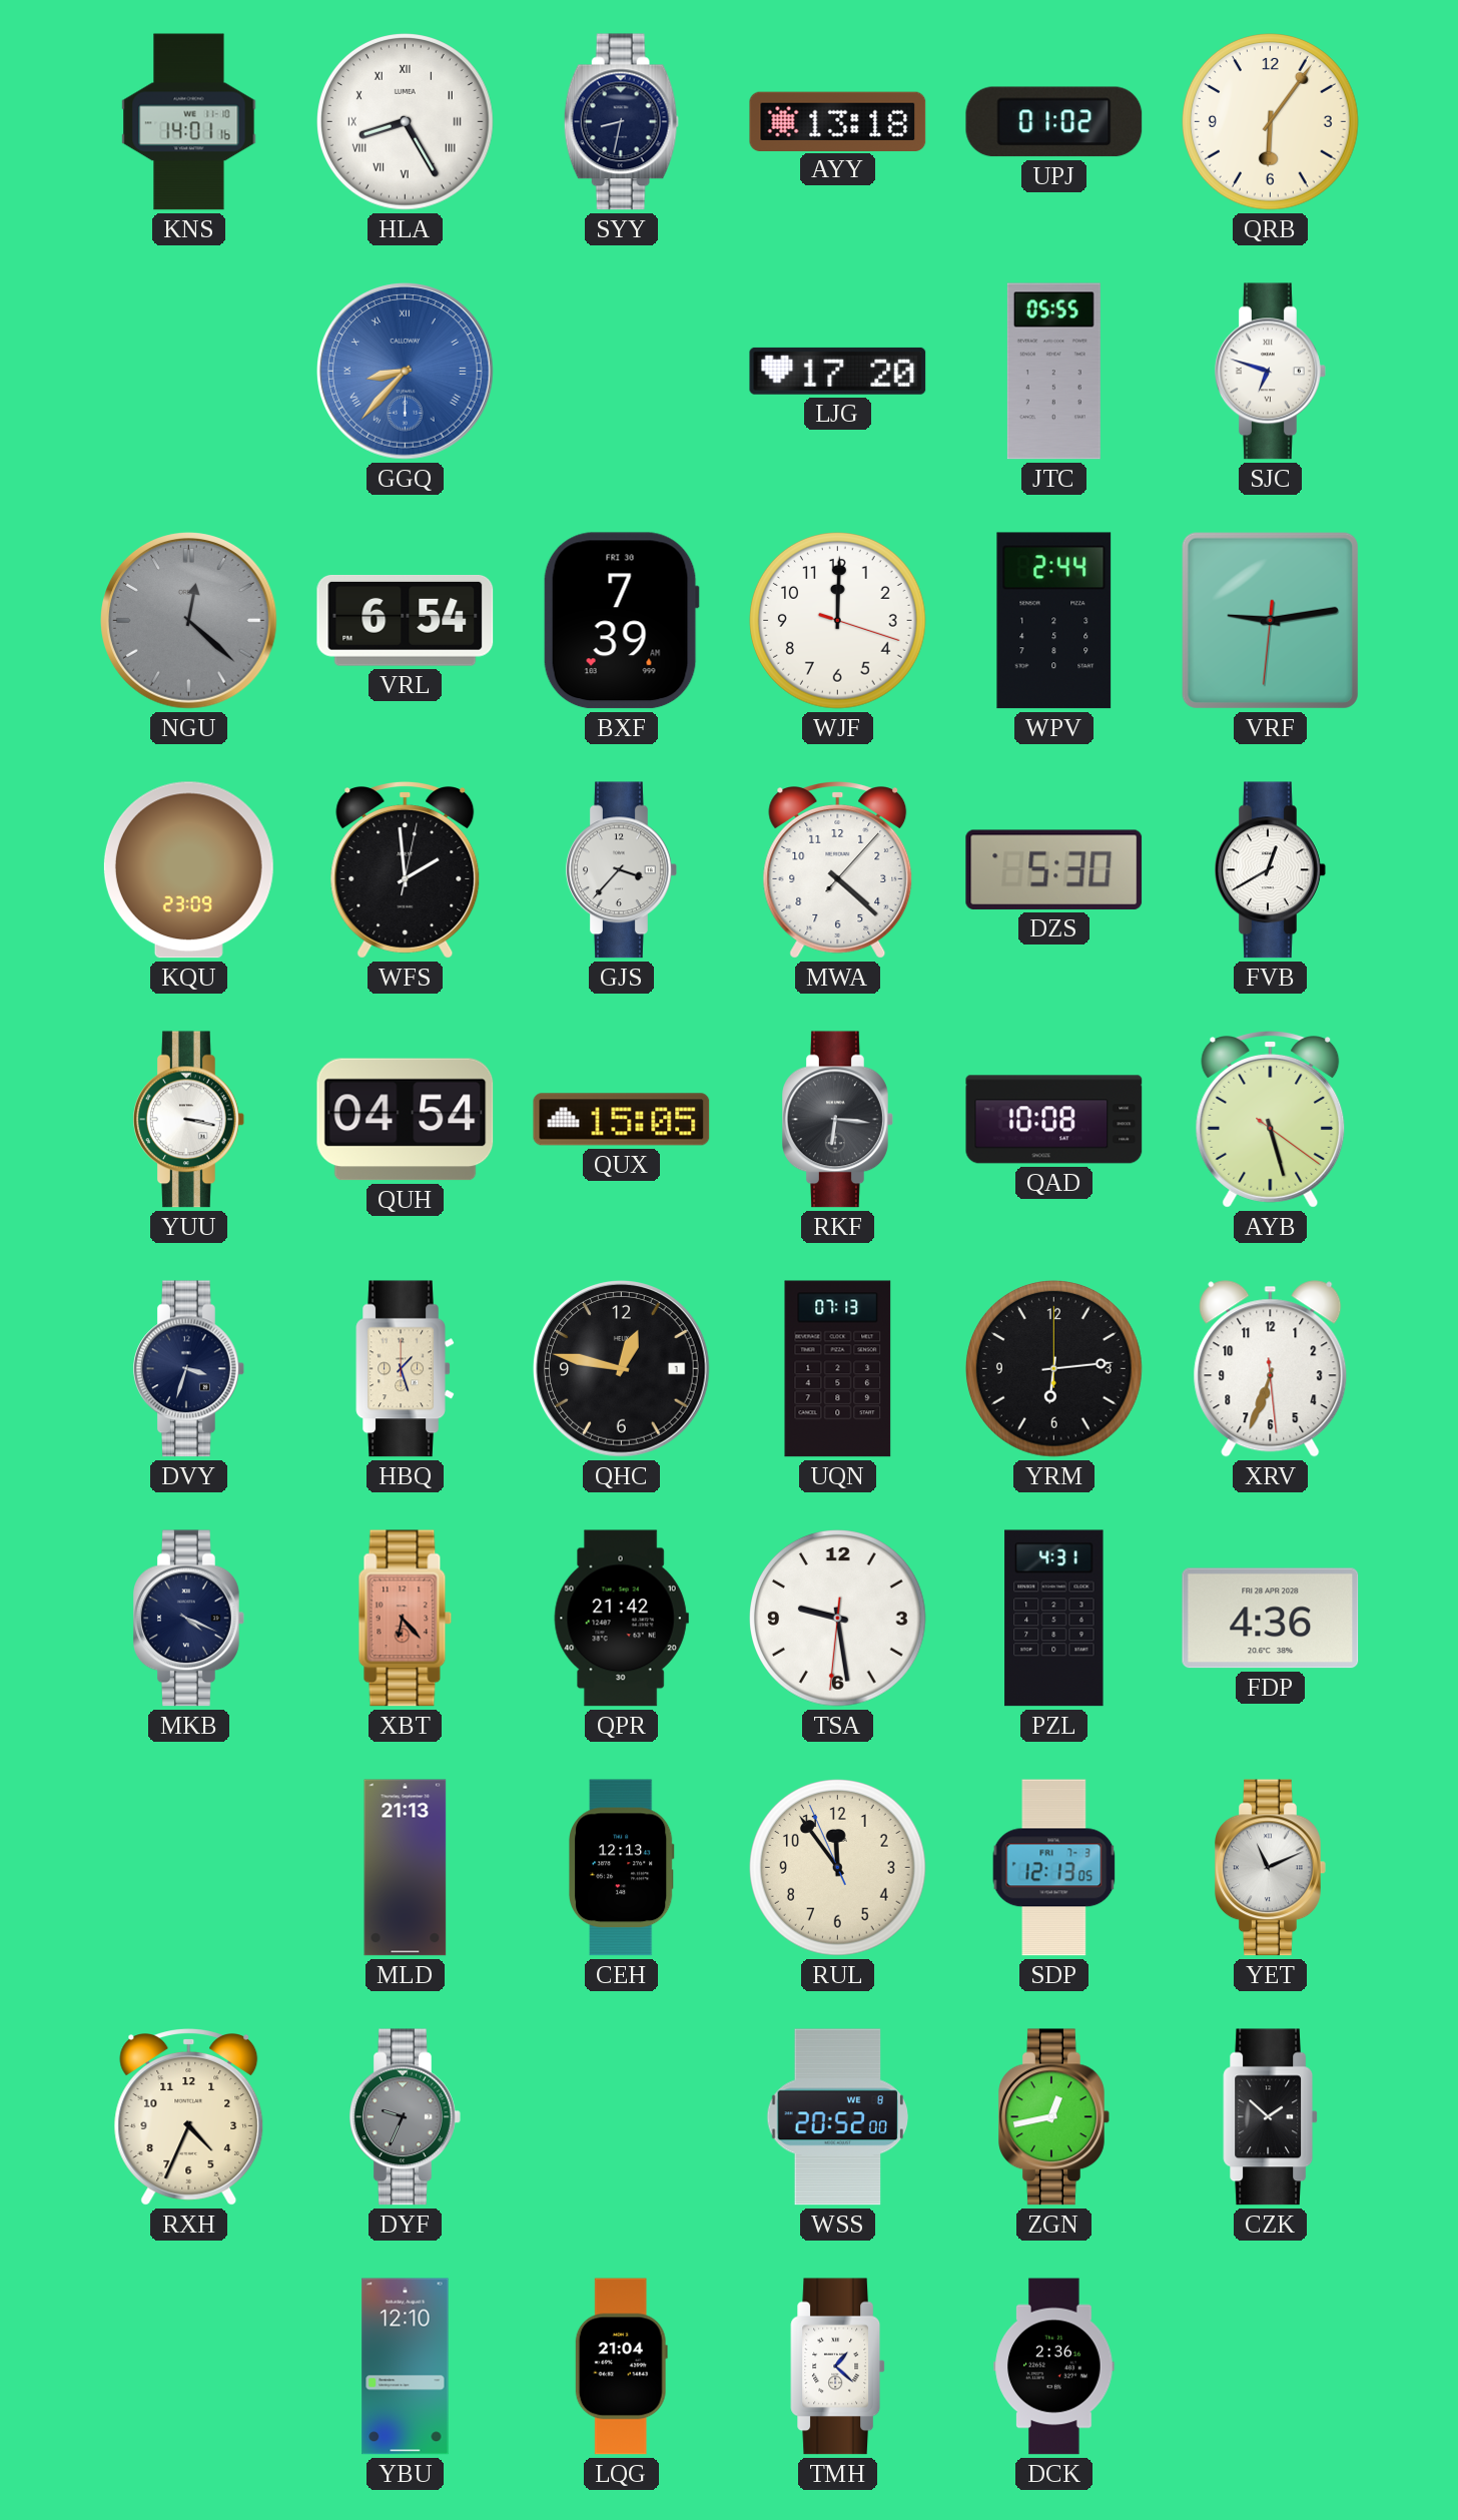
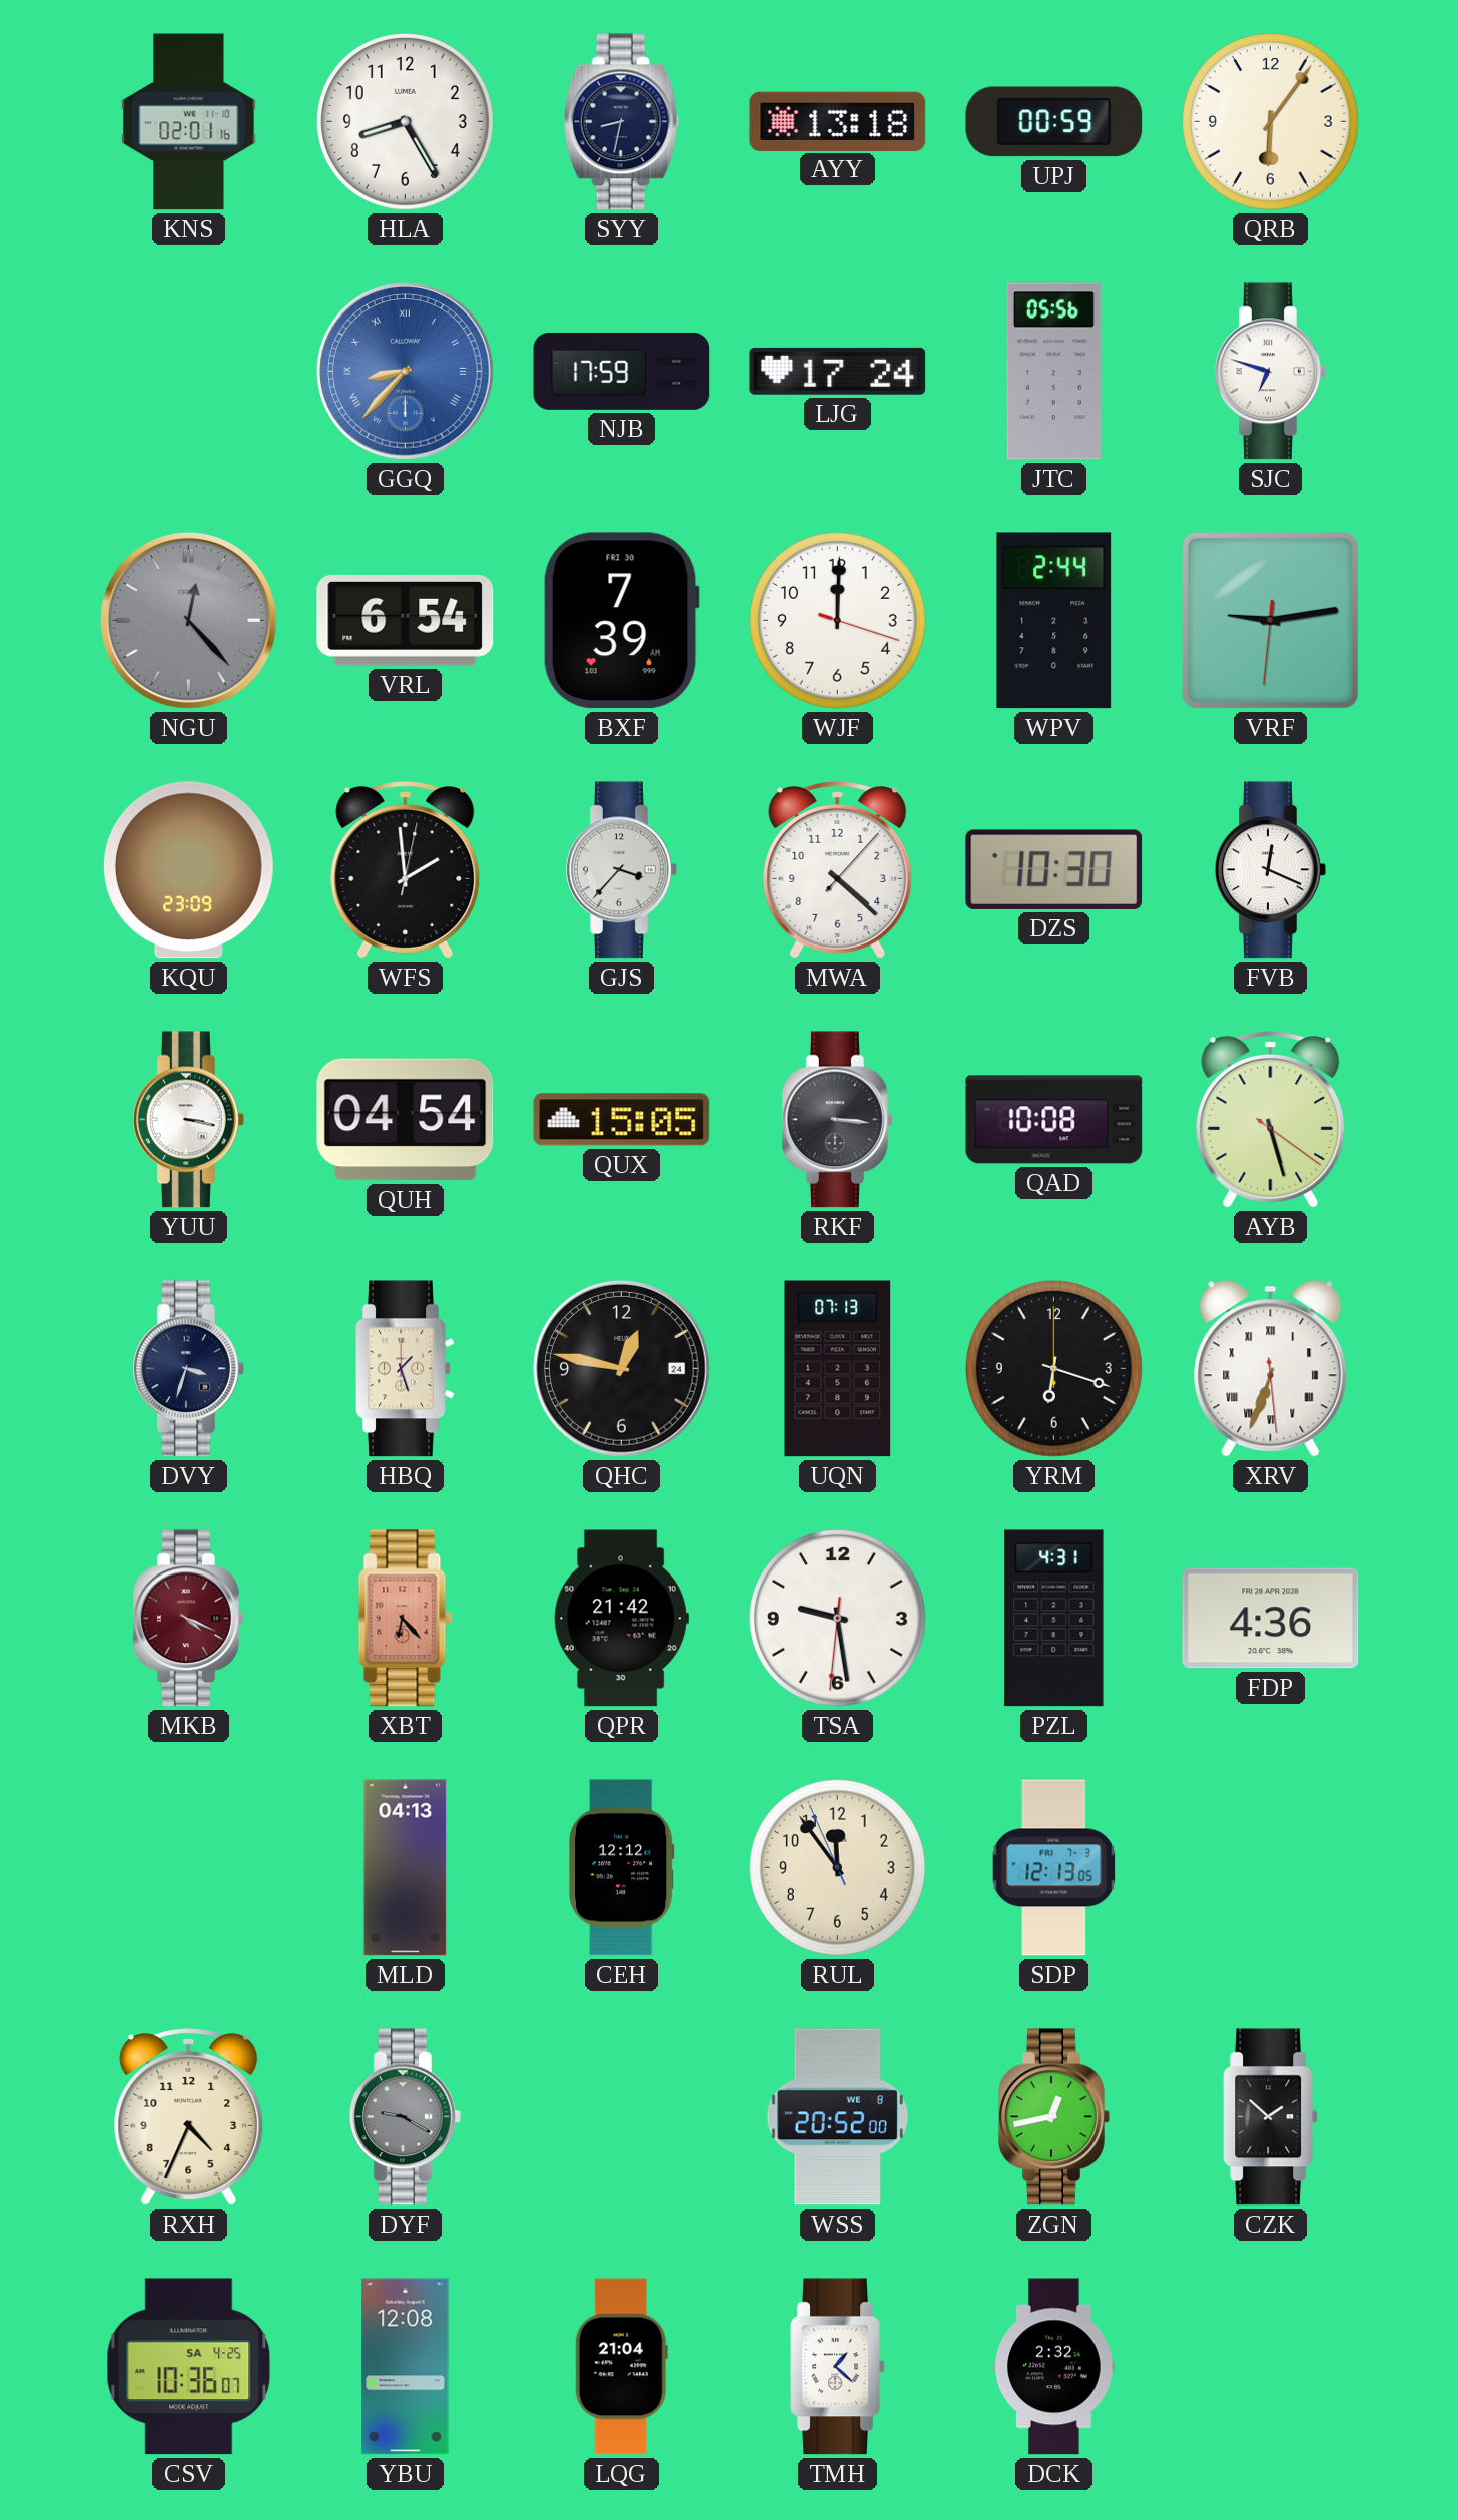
KNS: 14:01 -> 02:01
HLA numerals: Roman -> Arabic
UPJ: 01:02 -> 00:59
NJB: none -> 17:59
LJG: 17:20 -> 17:24
JTC: 05:55 -> 05:56
NGU: 12:22 -> 12:23
DZS: 5:30 -> 10:30
FVB: 12:40 -> 12:19
RKF: 6:16 -> 3:16
QHC date: 1 -> 24
YRM: 6:14 -> 6:18
XRV numerals: Arabic -> Roman
MKB dial: navy -> burgundy
MLD: 21:13 -> 04:13
CEH: 12:13 -> 12:12
YET: 11:11 -> none
DYF: 9:34 -> 9:20
CSV: none -> 10:36
YBU: 12:10 -> 12:08
DCK: 2:36 -> 2:32
